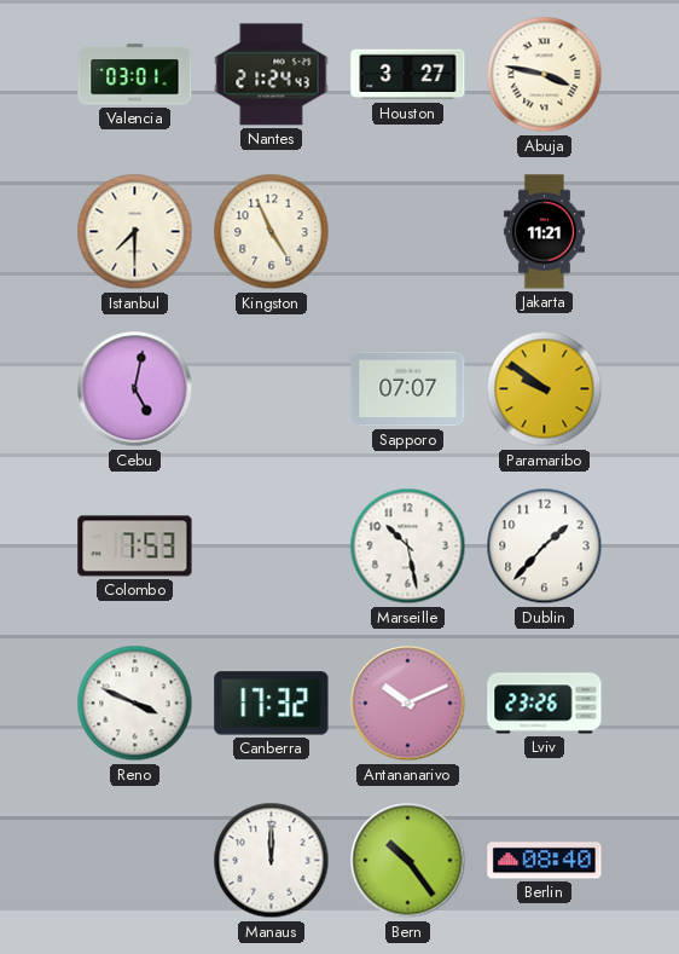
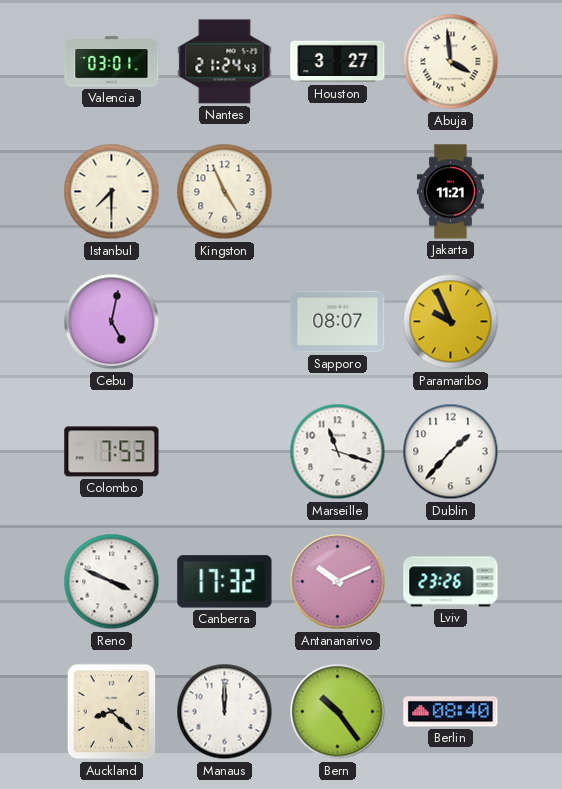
Abuja: 3:47 -> 3:59
Sapporo: 07:07 -> 08:07
Paramaribo: 9:51 -> 9:56
Marseille: 10:28 -> 11:18
Auckland: none -> 8:22
